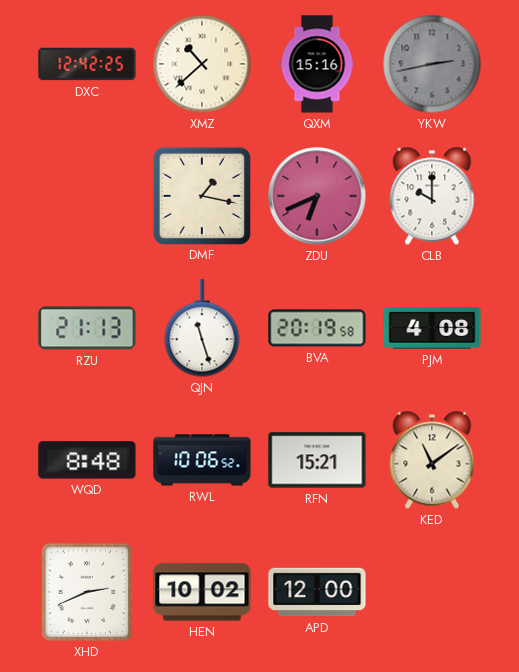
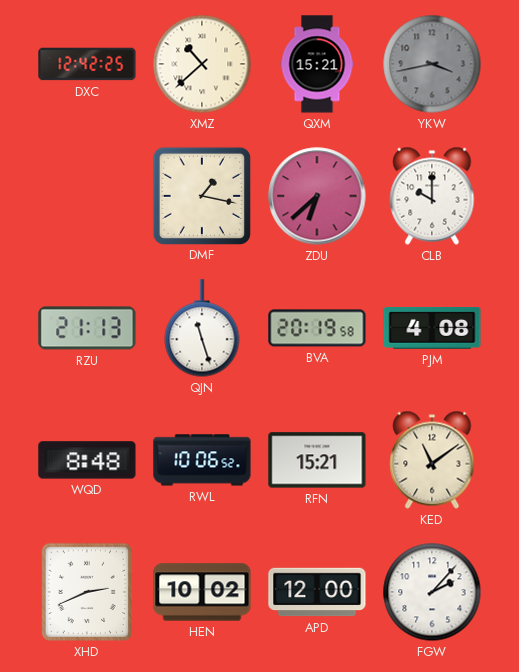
QXM: 15:16 -> 15:21
YKW: 2:43 -> 3:43
ZDU: 6:41 -> 6:38
FGW: none -> 2:07
